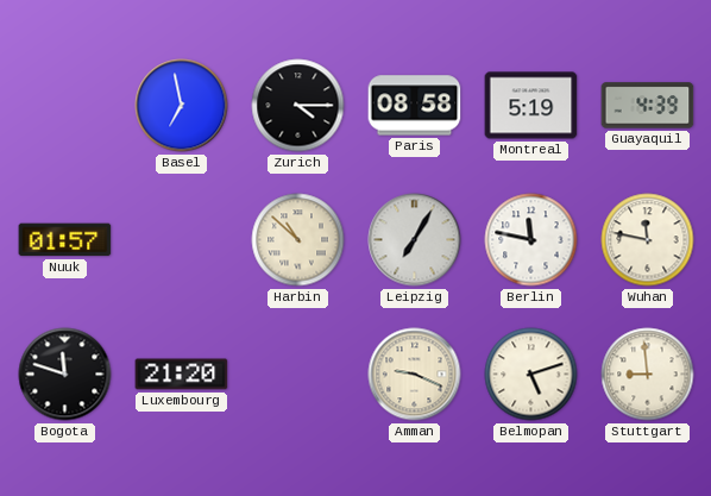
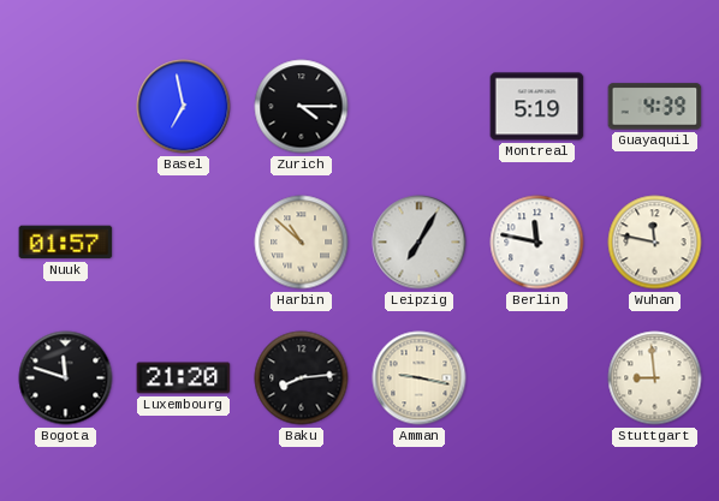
Paris: 08:58 -> none
Baku: none -> 8:14
Amman: 9:19 -> 9:17
Belmopan: 5:12 -> none
